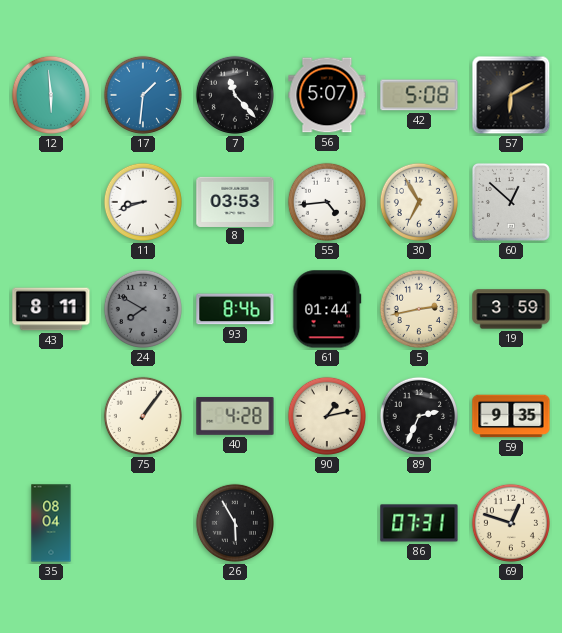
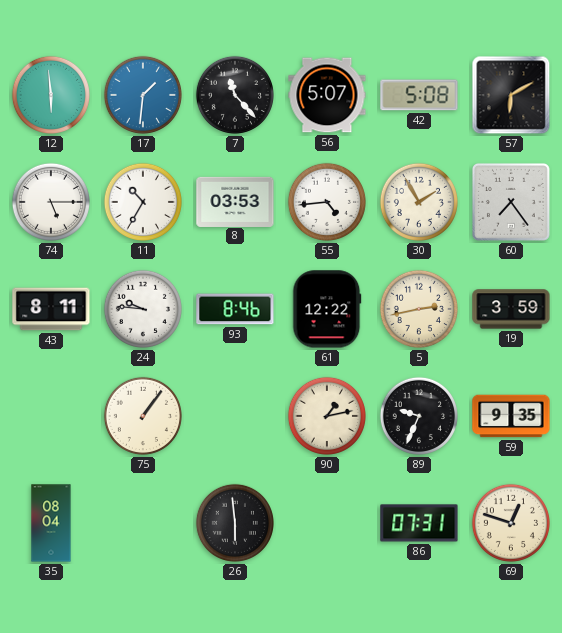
74: none -> 5:15
11: 8:42 -> 10:35
30: 6:55 -> 1:55
60: 12:52 -> 7:24
24: 7:50 -> 9:46
24 dial: grey -> white
61: 01:44 -> 12:22
40: 4:28 -> none
89: 2:34 -> 9:34
26: 5:55 -> 5:59
